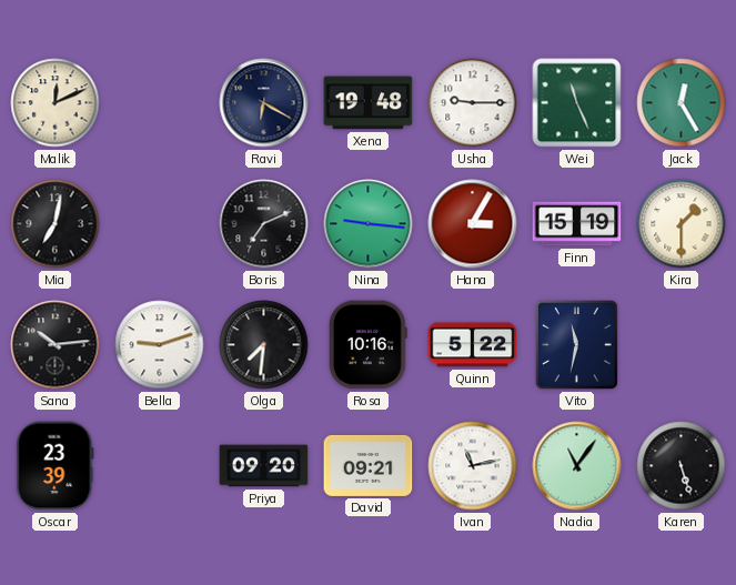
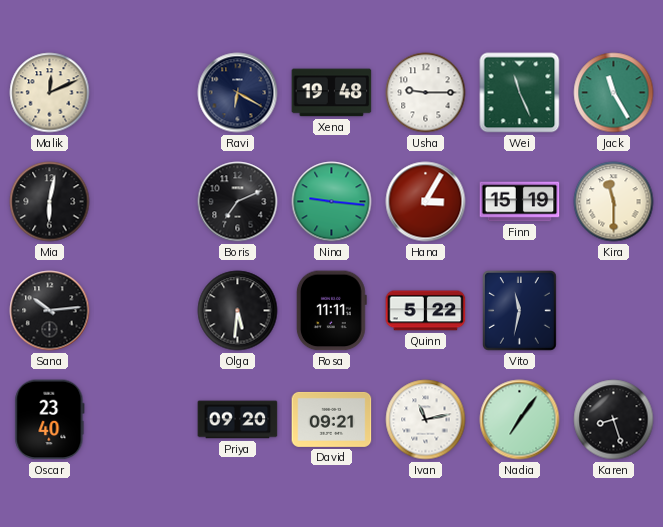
Jack: 12:25 -> 11:25
Mia: 7:02 -> 6:02
Kira: 1:30 -> 11:30
Bella: 9:12 -> none
Olga: 7:31 -> 5:31
Rosa: 10:16 -> 11:11
Oscar: 23:39 -> 23:40
Nadia: 11:06 -> 7:06
Karen: 5:27 -> 8:27
